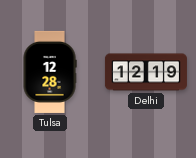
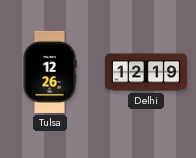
Tulsa: 12:28 -> 12:26
